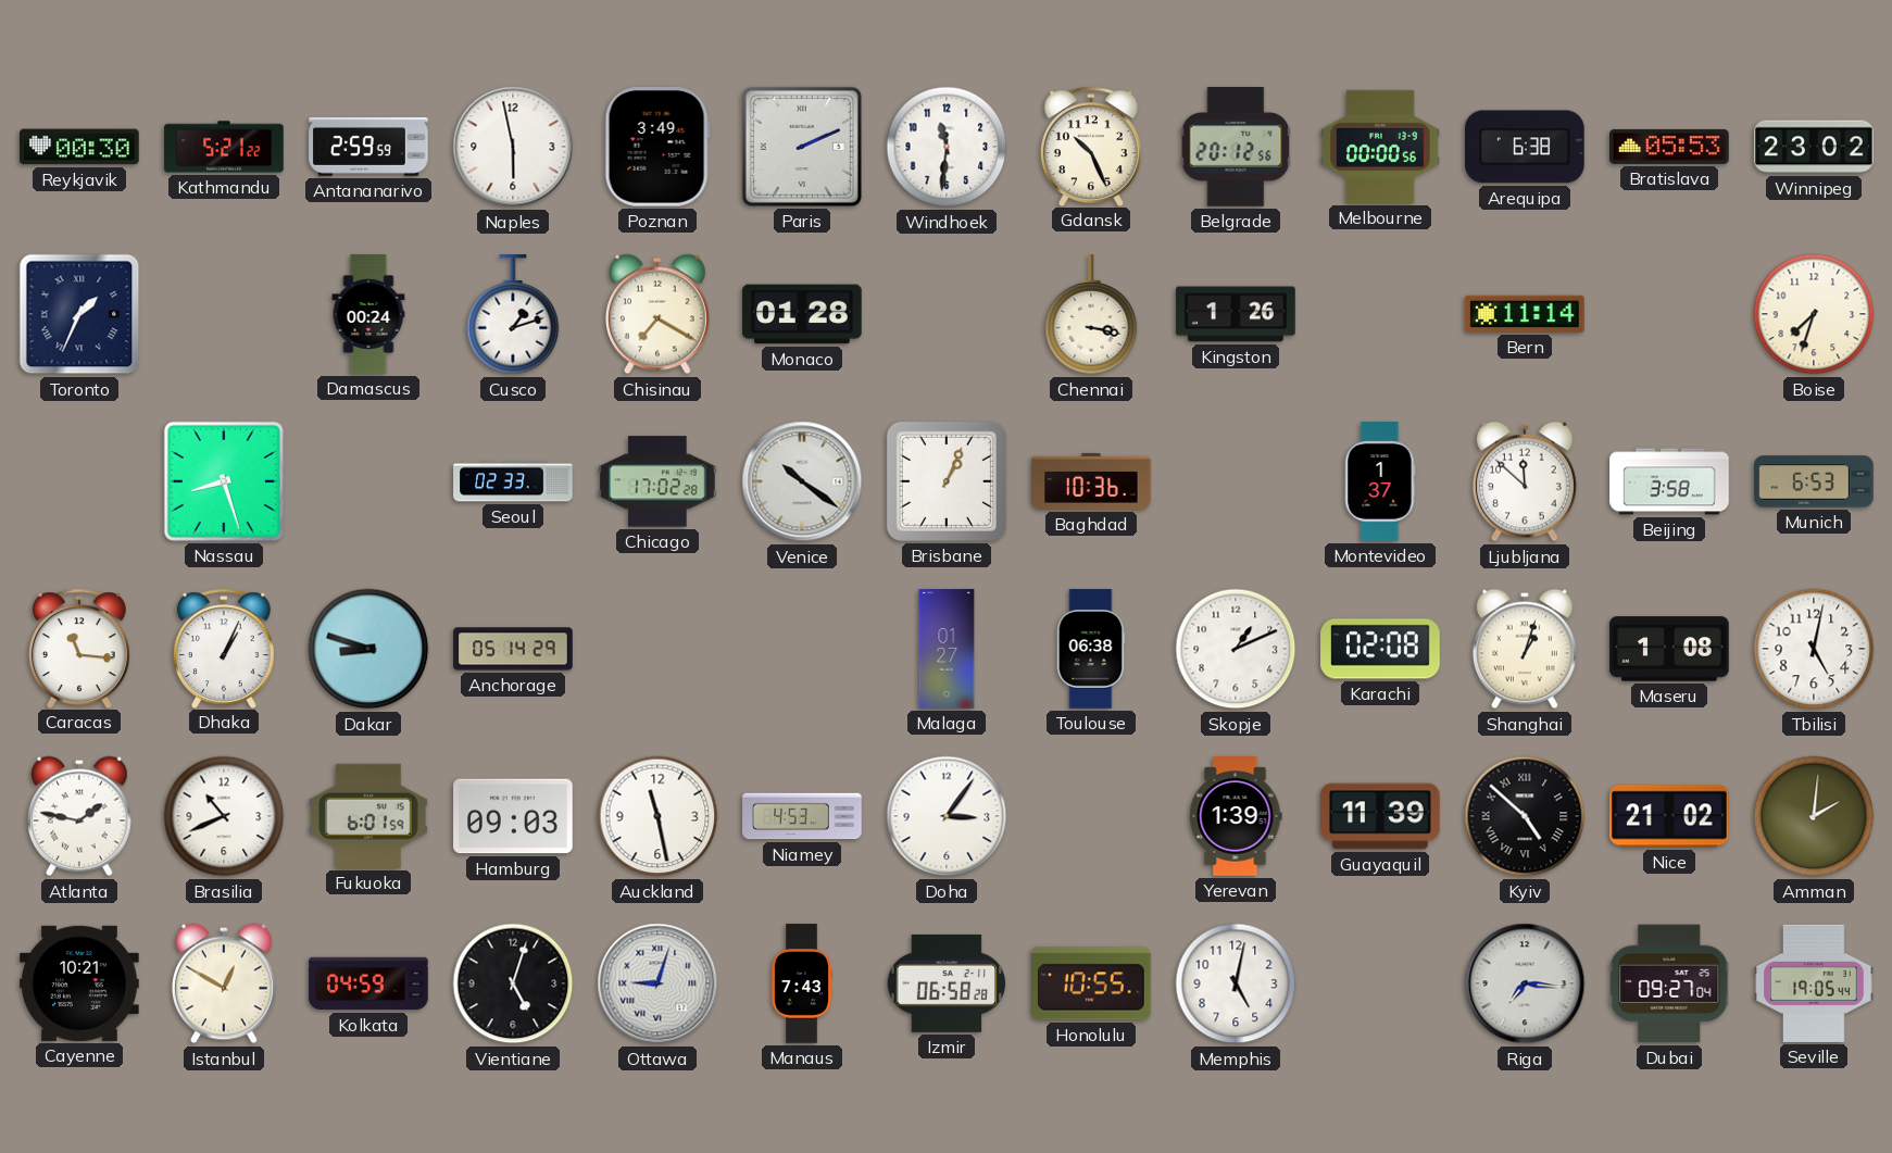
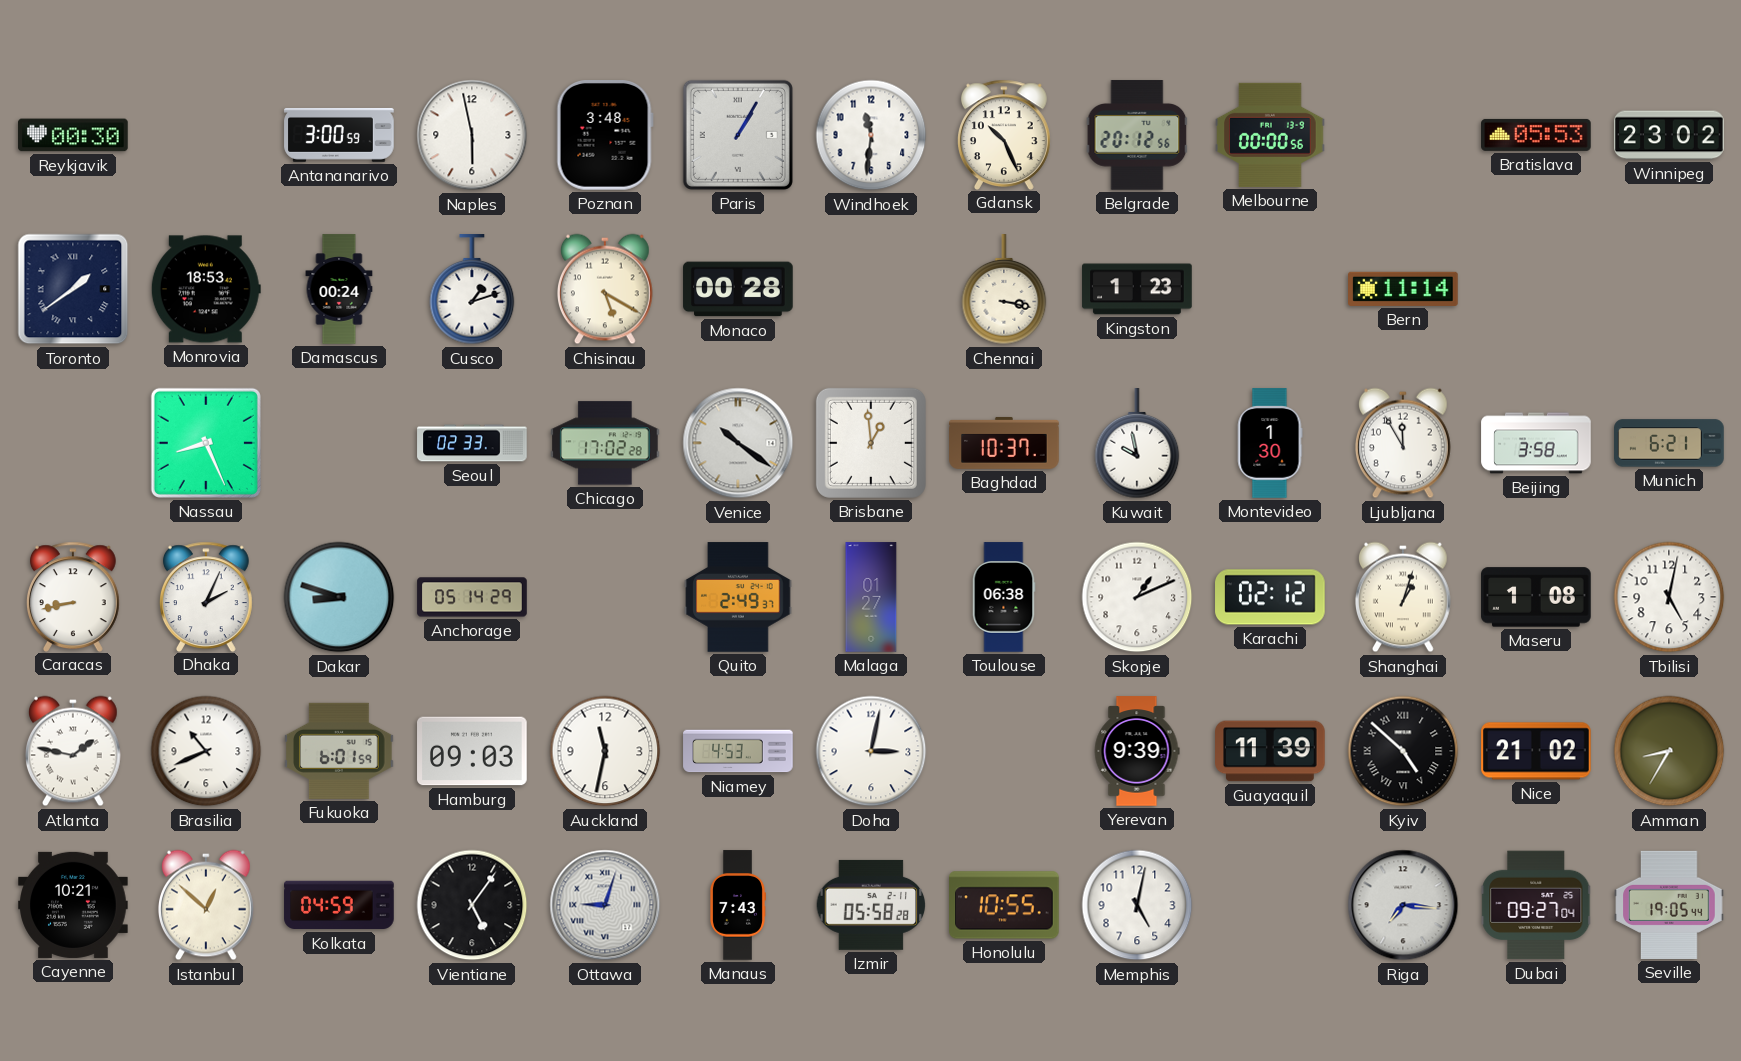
Kathmandu: 5:21 -> none
Antananarivo: 2:59 -> 3:00
Poznan: 3:49 -> 3:48
Paris: 2:11 -> 1:05
Arequipa: 6:38 -> none
Toronto: 1:34 -> 1:39
Monrovia: none -> 18:53
Chisinau: 7:20 -> 5:20
Monaco: 01:28 -> 00:28
Kingston: 1:26 -> 1:23
Boise: 7:33 -> none
Nassau: 8:27 -> 8:26
Brisbane: 1:04 -> 12:59
Baghdad: 10:36 -> 10:37
Kuwait: none -> 9:58
Montevideo: 1:37 -> 1:30
Ljubljana: 11:52 -> 11:55
Munich: 6:53 -> 6:21
Caracas: 11:16 -> 8:43
Dhaka: 1:04 -> 2:04
Quito: none -> 2:49
Karachi: 02:08 -> 02:12
Auckland: 11:28 -> 11:32
Doha: 3:06 -> 3:02
Yerevan: 1:39 -> 9:39
Amman: 2:01 -> 8:35
Istanbul: 12:50 -> 12:52
Vientiane: 5:03 -> 5:06
Izmir: 06:58 -> 05:58
